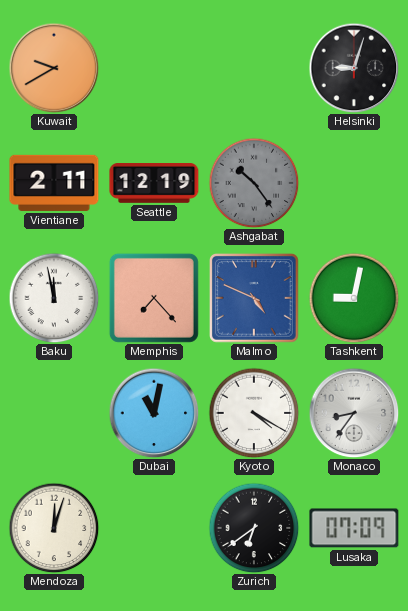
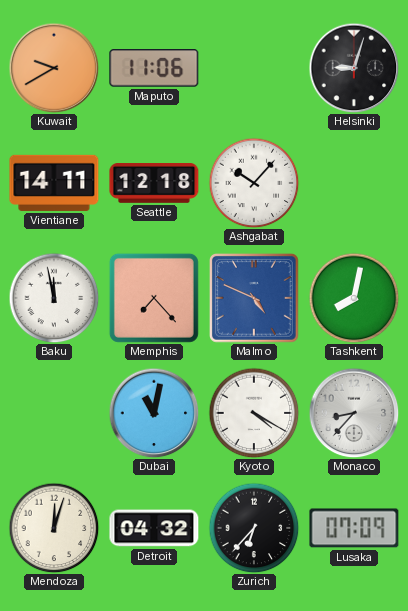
Maputo: none -> 11:06
Vientiane: 2:11 -> 14:11
Seattle: 12:19 -> 12:18
Ashgabat: 10:24 -> 10:07
Ashgabat dial: grey -> white
Tashkent: 9:02 -> 8:02
Monaco: 8:36 -> 8:37
Detroit: none -> 04:32
Zurich: 6:39 -> 6:37
